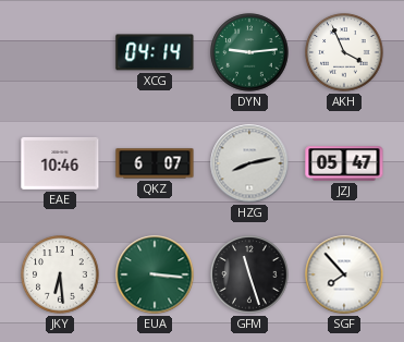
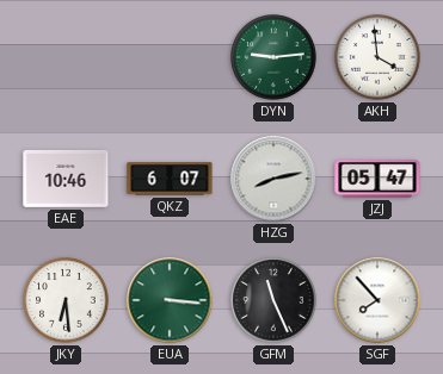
XCG: 04:14 -> none
AKH: 3:56 -> 3:59
GFM: 11:27 -> 11:26
